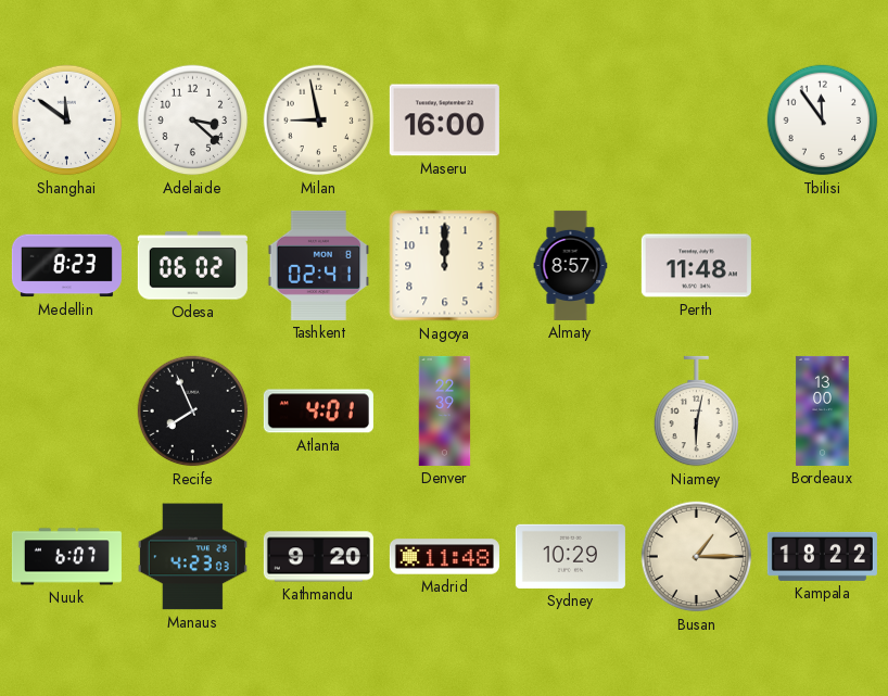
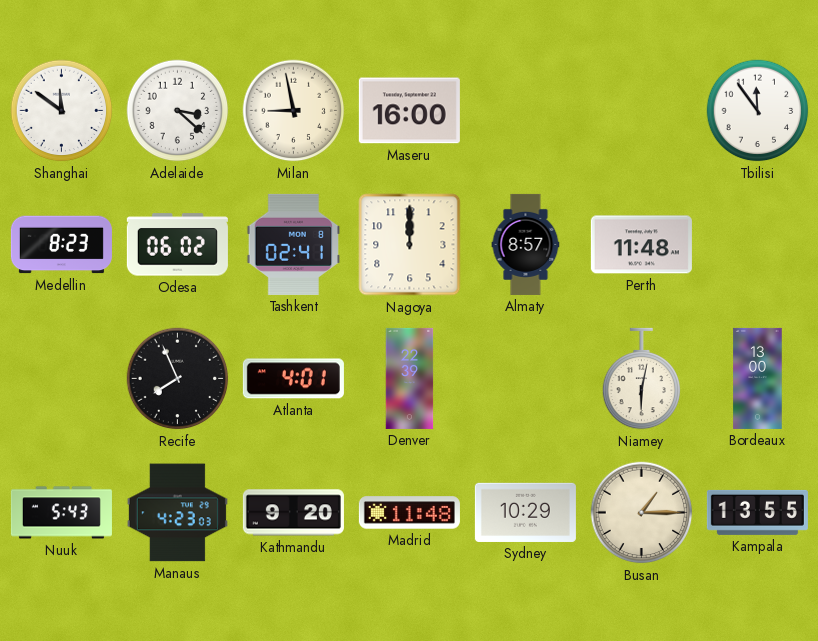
Nuuk: 6:07 -> 5:43
Kampala: 18:22 -> 13:55
